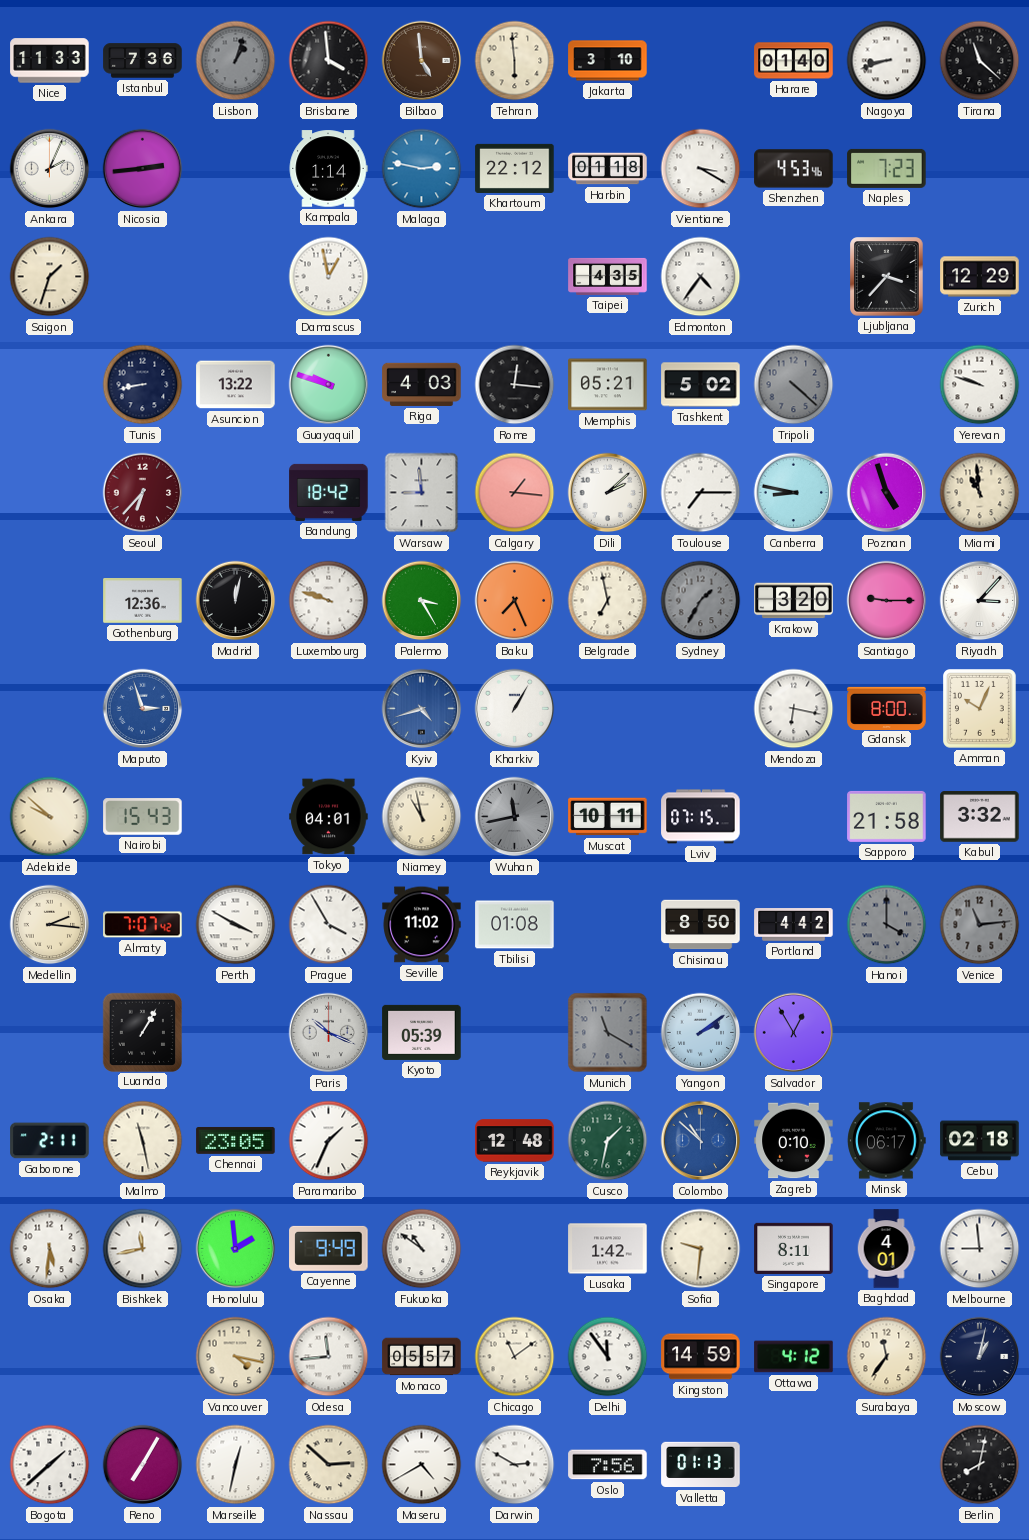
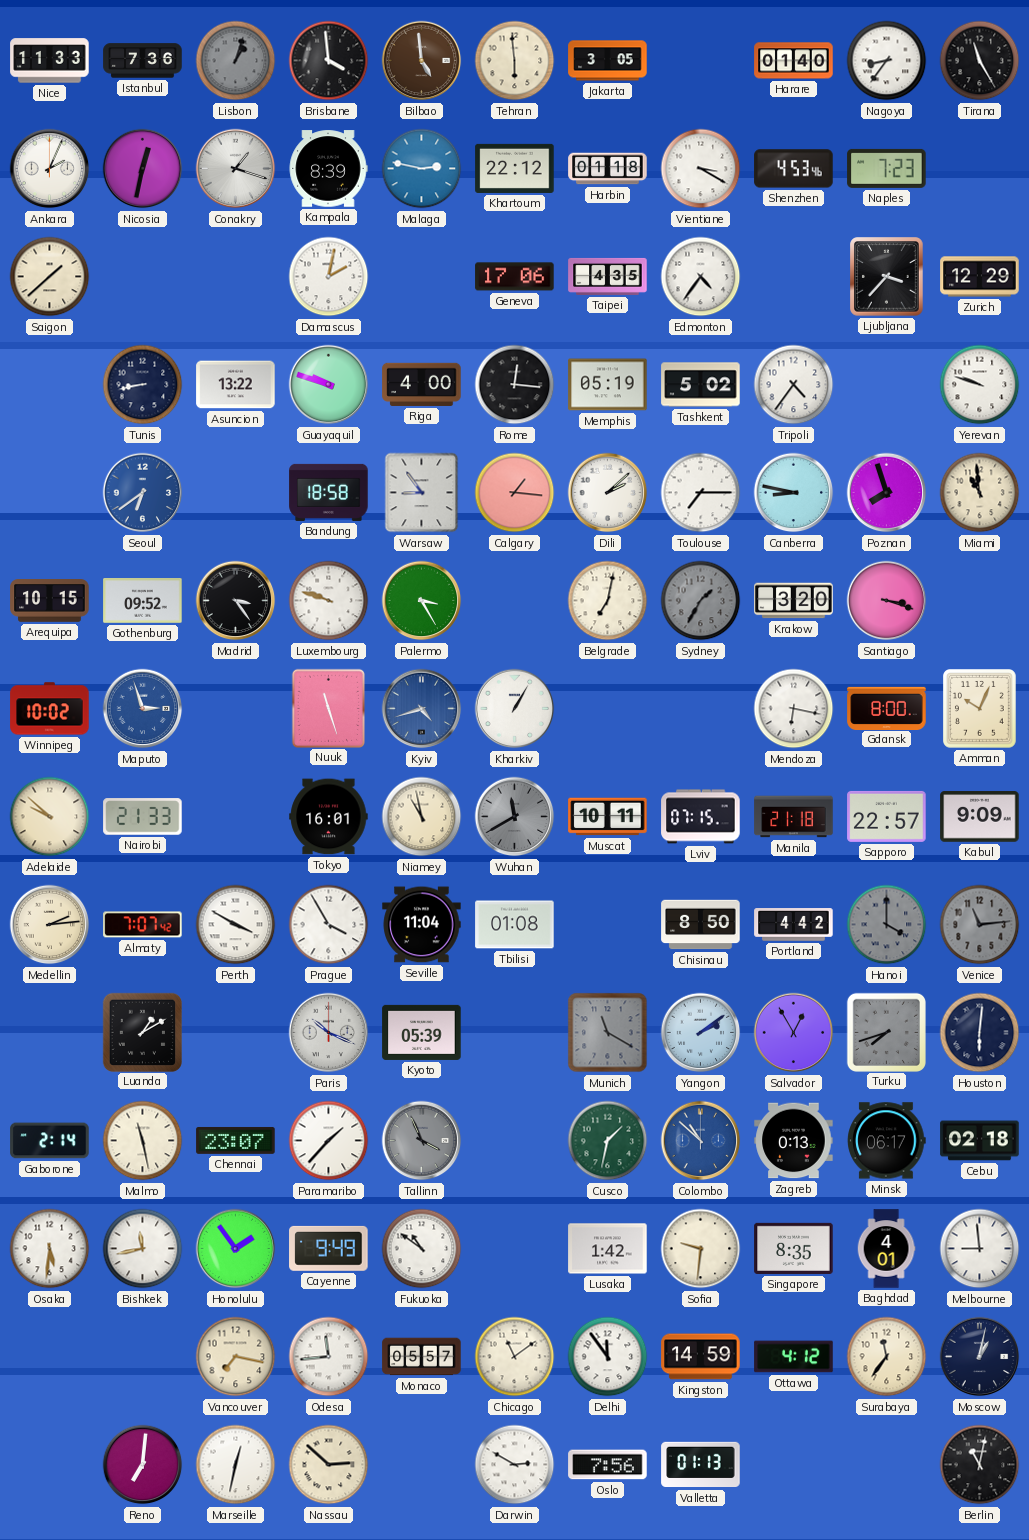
Jakarta: 3:10 -> 3:05
Nagoya: 8:42 -> 8:36
Tirana: 11:22 -> 11:25
Nicosia: 2:44 -> 12:32
Conakry: none -> 1:18
Kampala: 1:14 -> 8:39
Saigon: 1:33 -> 1:38
Damascus: 12:58 -> 2:02
Geneva: none -> 17:06
Riga: 4:03 -> 4:00
Memphis: 05:21 -> 05:19
Tripoli: 4:22 -> 4:36
Tripoli dial: grey -> white
Seoul: 6:37 -> 6:39
Seoul dial: burgundy -> blue
Bandung: 18:42 -> 18:58
Warsaw: 8:59 -> 8:54
Poznan: 4:57 -> 7:57
Arequipa: none -> 10:15
Gothenburg: 12:36 -> 09:52
Madrid: 12:02 -> 3:24
Baku: 7:26 -> none
Belgrade: 6:58 -> 7:02
Santiago: 9:15 -> 3:18
Riyadh: 3:07 -> none
Winnipeg: none -> 10:02
Nuuk: none -> 11:27
Nairobi: 15:43 -> 21:33
Tokyo: 04:01 -> 16:01
Wuhan: 11:43 -> 11:40
Manila: none -> 21:18
Sapporo: 21:58 -> 22:57
Kabul: 3:32 -> 9:09
Medellin: 2:16 -> 2:14
Seville: 11:02 -> 11:04
Luanda: 1:05 -> 1:10
Turku: none -> 7:42
Houston: none -> 6:01
Gaborone: 2:11 -> 2:14
Chennai: 23:05 -> 23:07
Paramaribo: 1:34 -> 1:37
Tallinn: none -> 3:56
Reykjavik: 12:48 -> none
Zagreb: 0:10 -> 0:13
Honolulu: 1:59 -> 1:54
Singapore: 8:11 -> 8:35
Vancouver: 4:17 -> 7:17
Bogota: 1:38 -> none
Reno: 7:05 -> 7:01
Maseru: 4:40 -> none
Berlin: 8:02 -> 11:02
